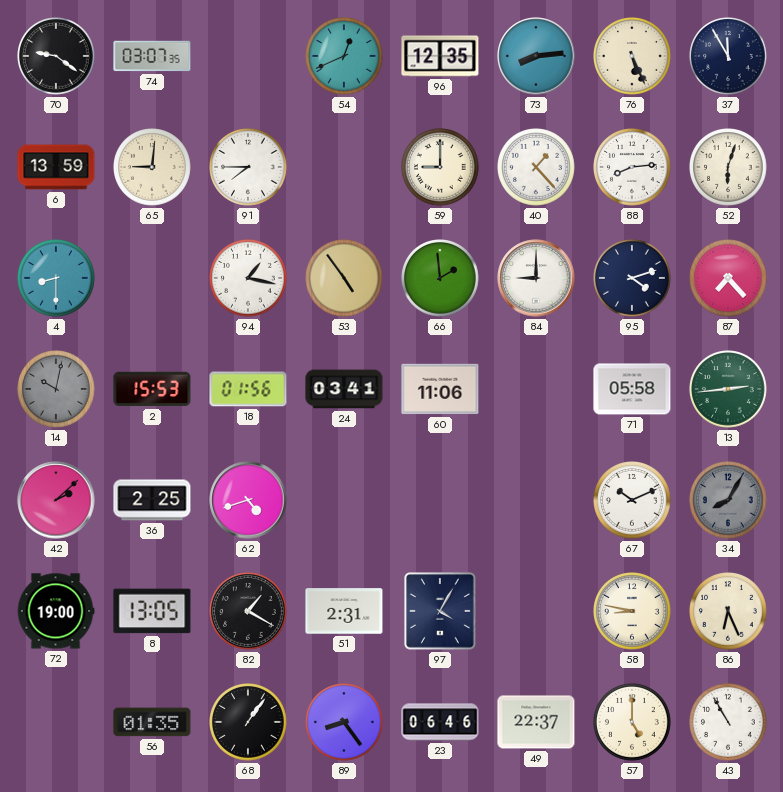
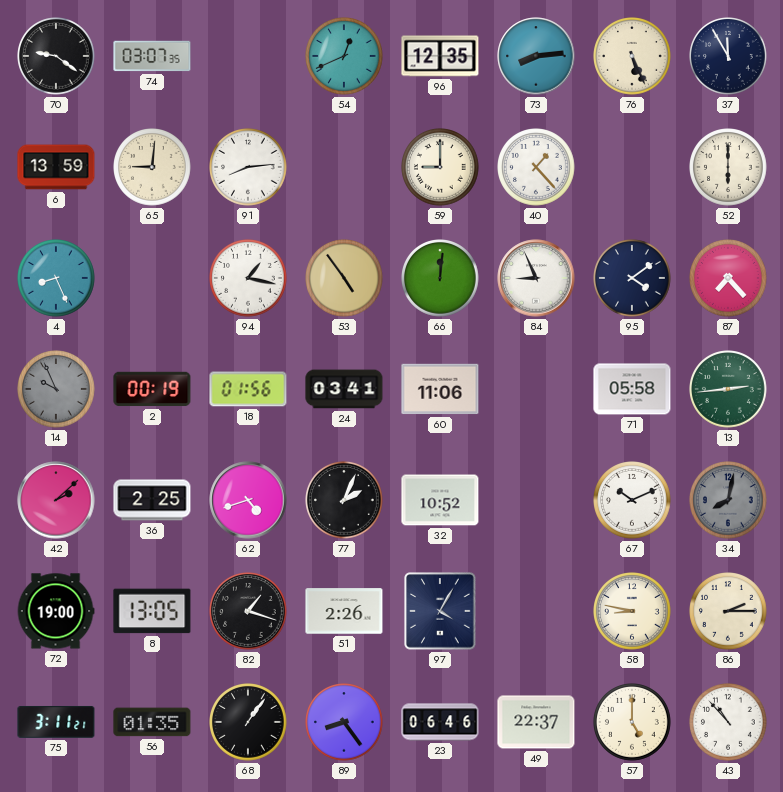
91: 7:45 -> 8:14
88: 8:14 -> none
52: 6:03 -> 6:00
4: 8:30 -> 8:26
66: 1:59 -> 12:01
84: 9:00 -> 8:56
95: 4:12 -> 4:09
14: 10:02 -> 9:56
2: 15:53 -> 00:19
77: none -> 2:04
32: none -> 10:52
34: 8:05 -> 8:02
82: 1:20 -> 1:18
51: 2:31 -> 2:26
86: 6:26 -> 2:15
75: none -> 3:11
43: 10:55 -> 10:53
